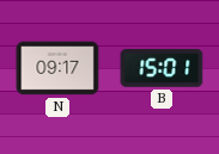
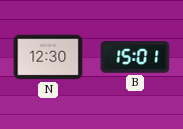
N: 09:17 -> 12:30
